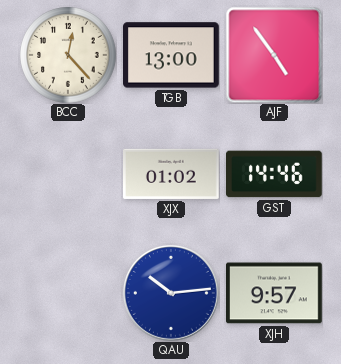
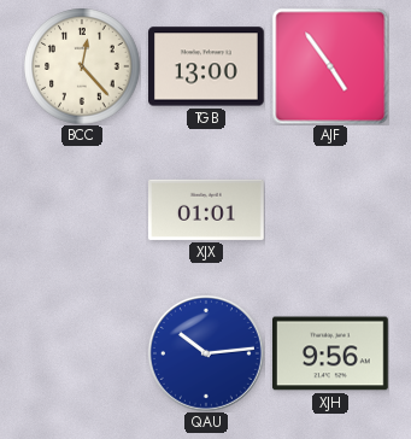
XJX: 01:02 -> 01:01
GST: 14:46 -> none
XJH: 9:57 -> 9:56
